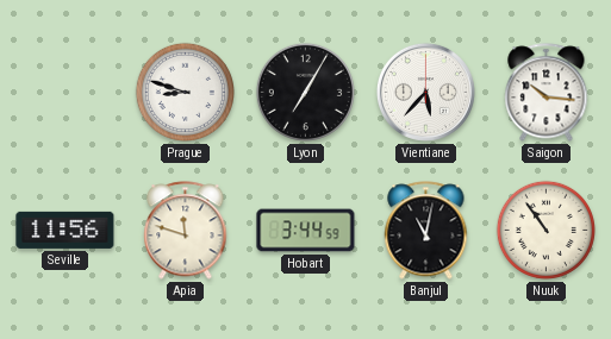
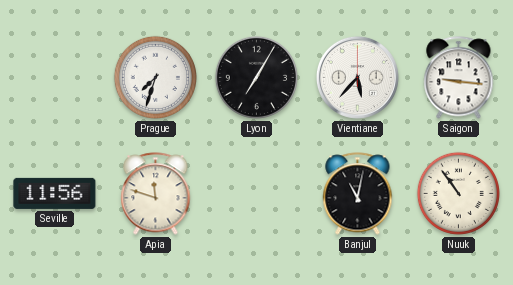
Prague: 8:48 -> 7:33
Saigon: 10:16 -> 9:16
Hobart: 3:44 -> none
